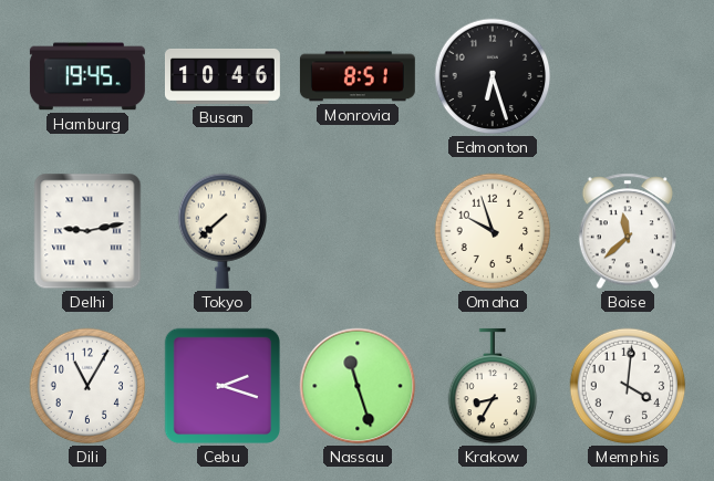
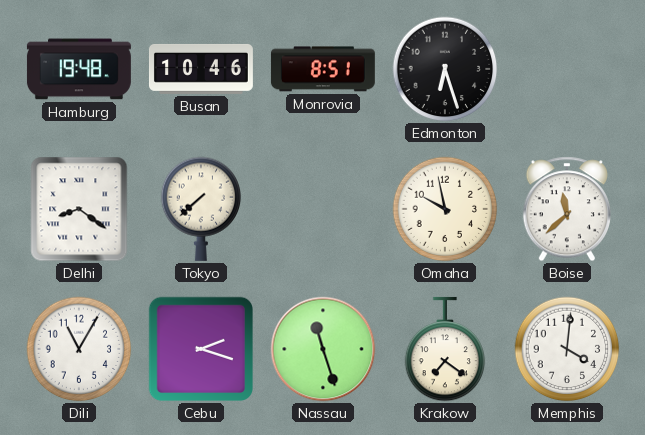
Hamburg: 19:45 -> 19:48
Delhi: 9:13 -> 8:21
Omaha: 9:57 -> 9:58
Krakow: 8:35 -> 7:21
